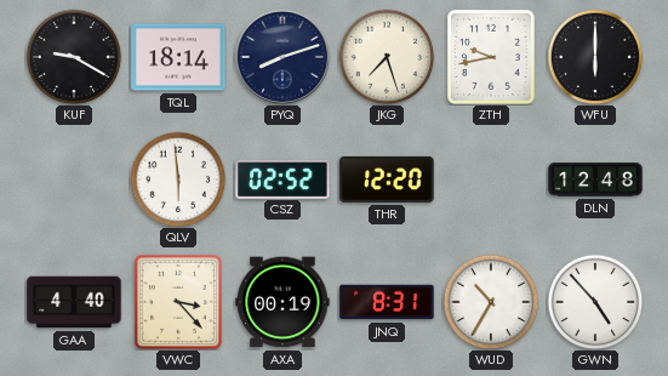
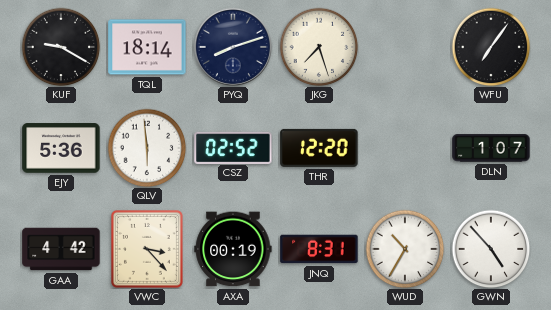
ZTH: 9:43 -> none
WFU: 6:00 -> 7:06
EJY: none -> 5:36
DLN: 12:48 -> 1:07
GAA: 4:40 -> 4:42
